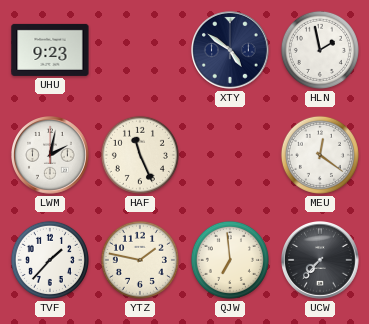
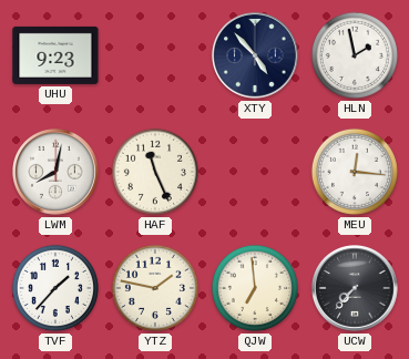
XTY: 4:51 -> 4:53
LWM: 2:02 -> 8:02
MEU: 12:21 -> 12:16
